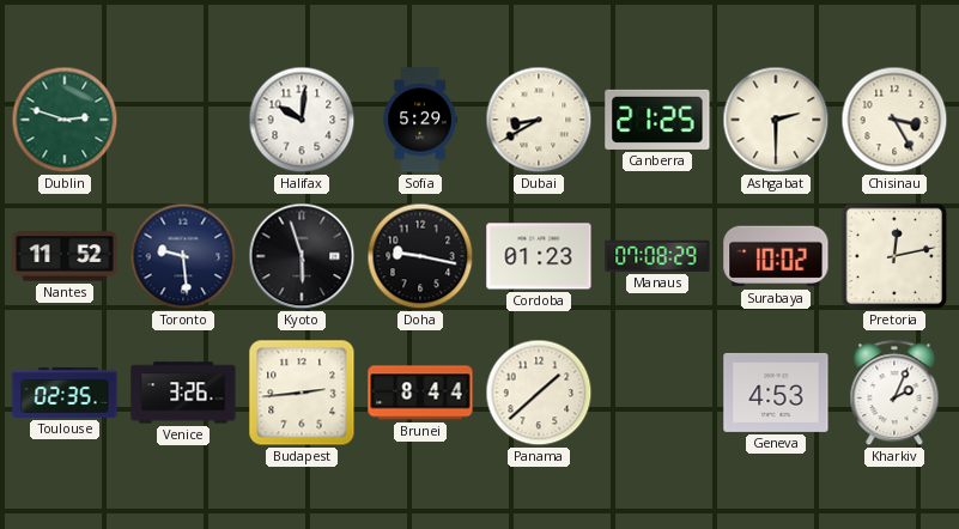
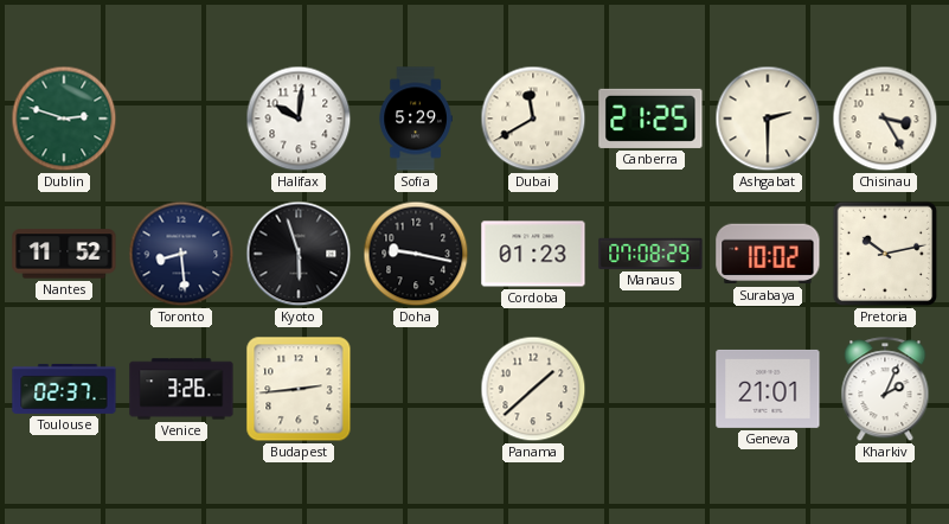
Dubai: 8:40 -> 11:40
Toronto: 9:29 -> 8:29
Pretoria: 12:13 -> 10:13
Toulouse: 02:35 -> 02:37
Brunei: 8:44 -> none
Geneva: 4:53 -> 21:01
